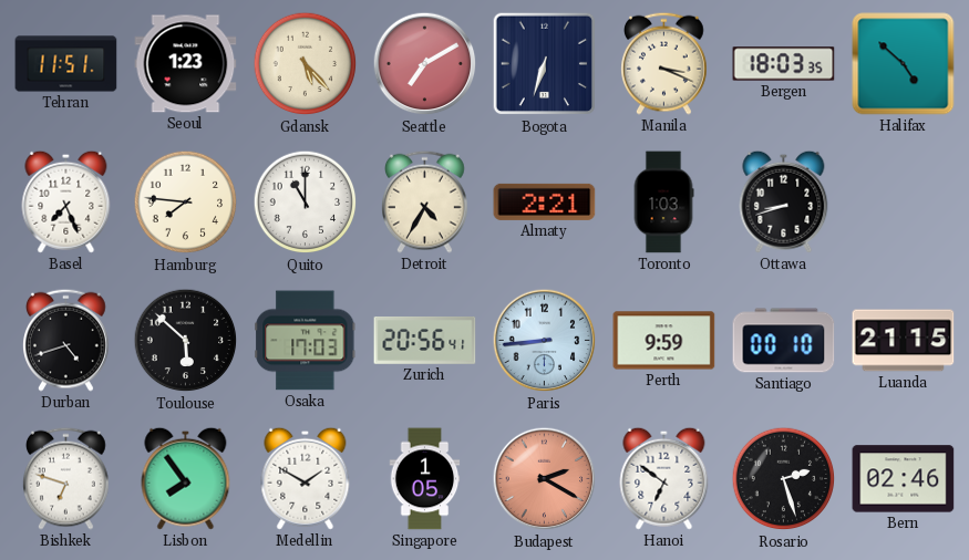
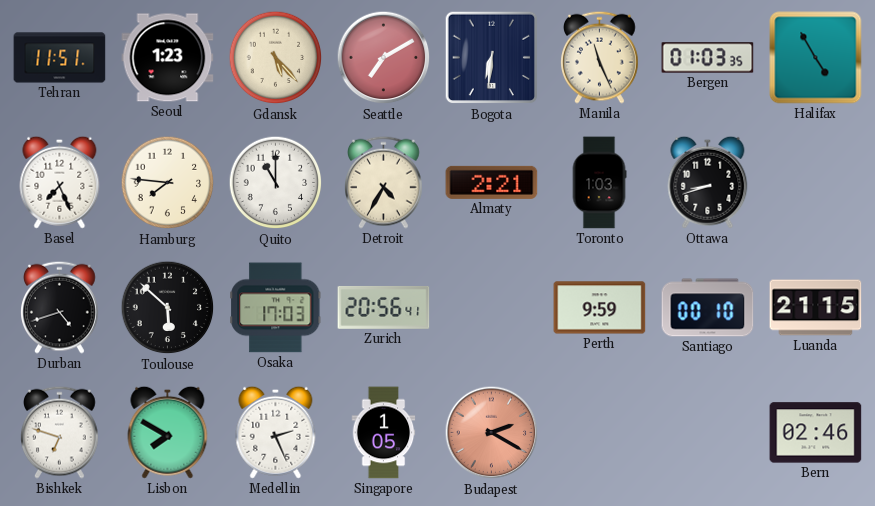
Bogota: 6:33 -> 6:31
Manila: 3:19 -> 11:26
Bergen: 18:03 -> 01:03
Halifax: 4:52 -> 4:55
Paris: 8:44 -> none
Lisbon: 7:54 -> 7:50
Medellin: 1:50 -> 2:26
Hanoi: 6:51 -> none
Rosario: 2:27 -> none
